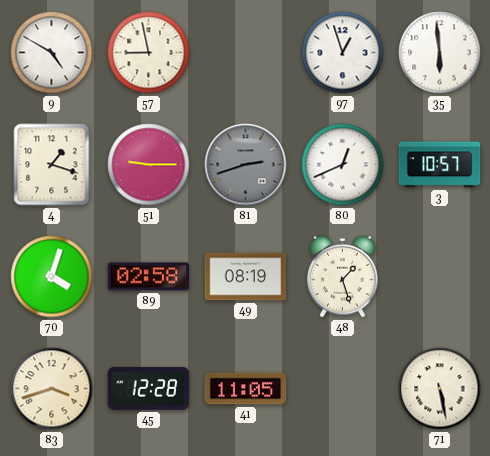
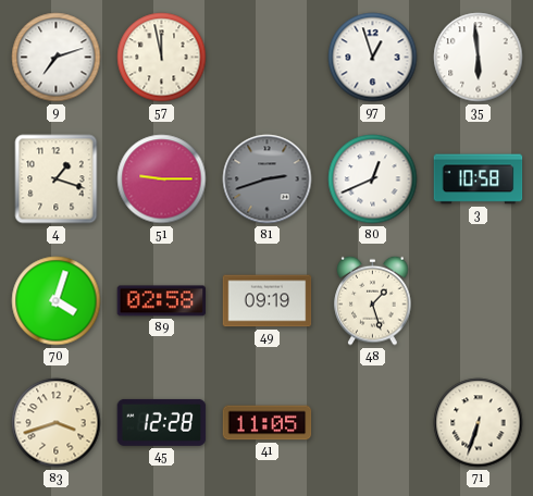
9: 4:50 -> 7:12
57: 8:58 -> 11:58
3: 10:57 -> 10:58
49: 08:19 -> 09:19
71: 5:28 -> 6:33
